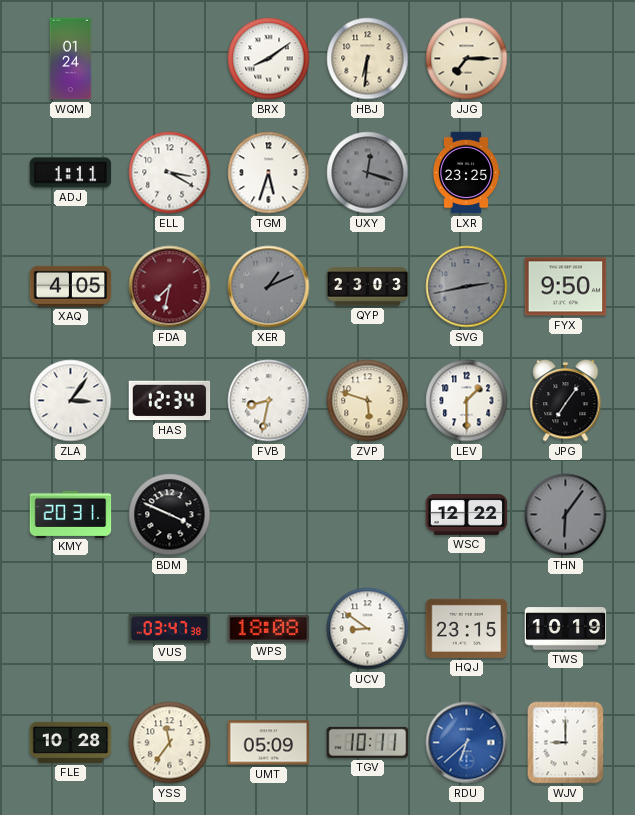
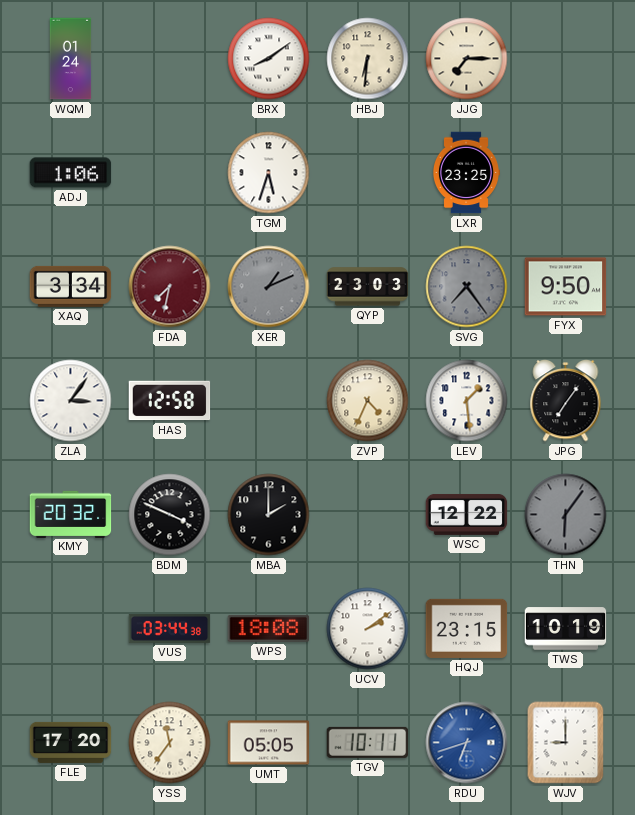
ADJ: 1:11 -> 1:06
ELL: 3:20 -> none
UXY: 12:18 -> none
XAQ: 4:05 -> 3:34
SVG: 2:43 -> 7:24
HAS: 12:34 -> 12:58
FVB: 8:32 -> none
ZVP: 5:48 -> 4:34
LEV: 1:30 -> 1:29
KMY: 20:31 -> 20:32
MBA: none -> 2:00
VUS: 03:47 -> 03:44
UCV: 8:51 -> 2:09
FLE: 10:28 -> 17:20
UMT: 05:09 -> 05:05
RDU: 6:38 -> 6:42
